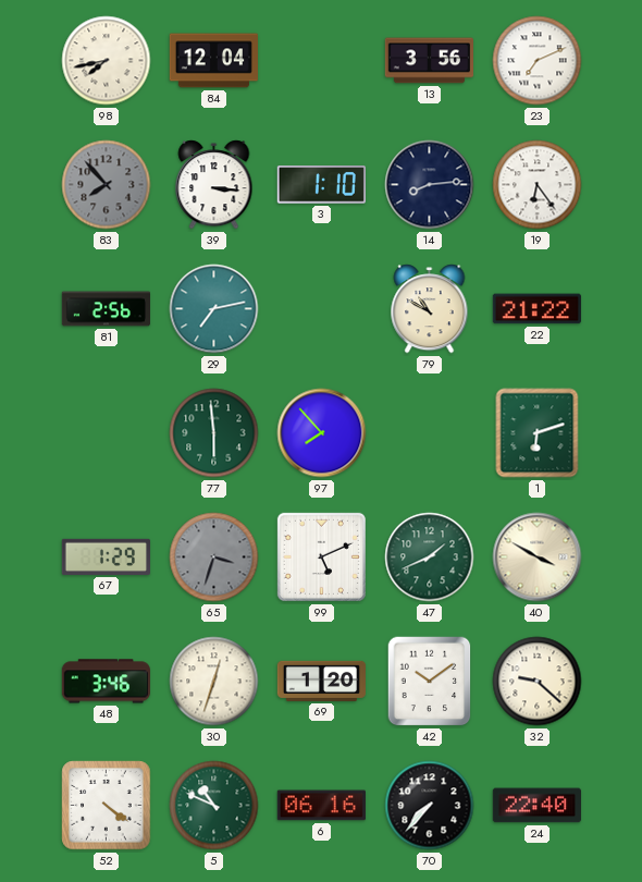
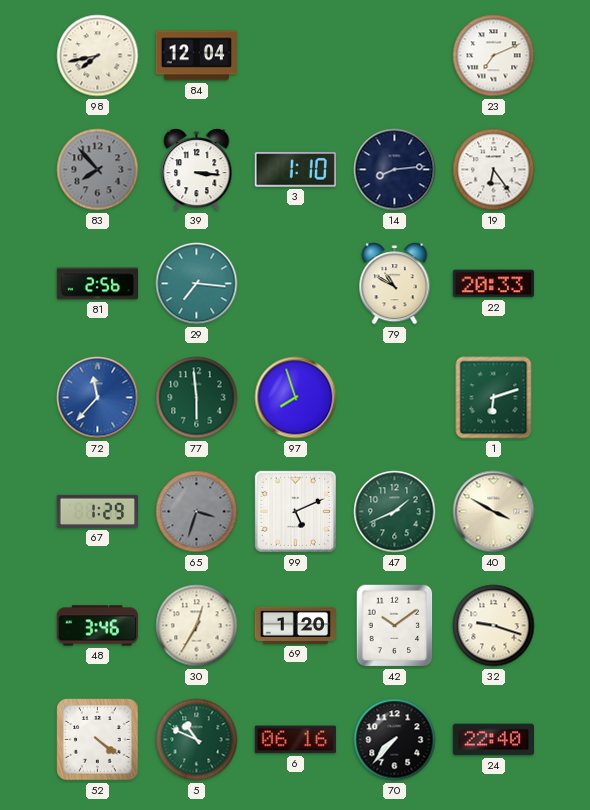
13: 3:56 -> none
29: 7:13 -> 7:16
22: 21:22 -> 20:33
72: none -> 11:37
97: 7:53 -> 7:57
30: 12:33 -> 12:35
32: 9:22 -> 9:18
